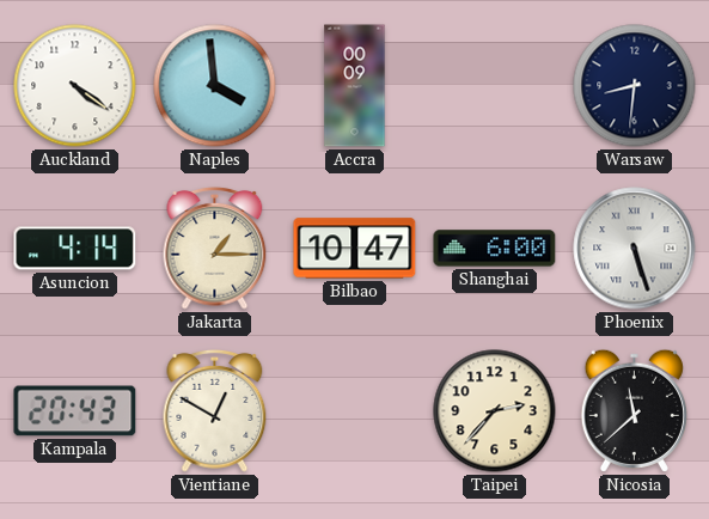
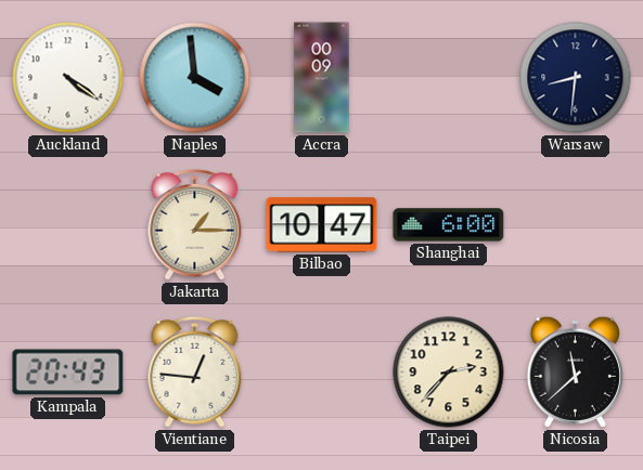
Asuncion: 4:14 -> none
Phoenix: 5:27 -> none
Vientiane: 12:50 -> 12:46
